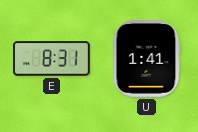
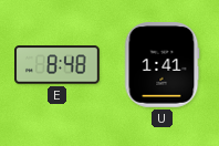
E: 8:31 -> 8:48
